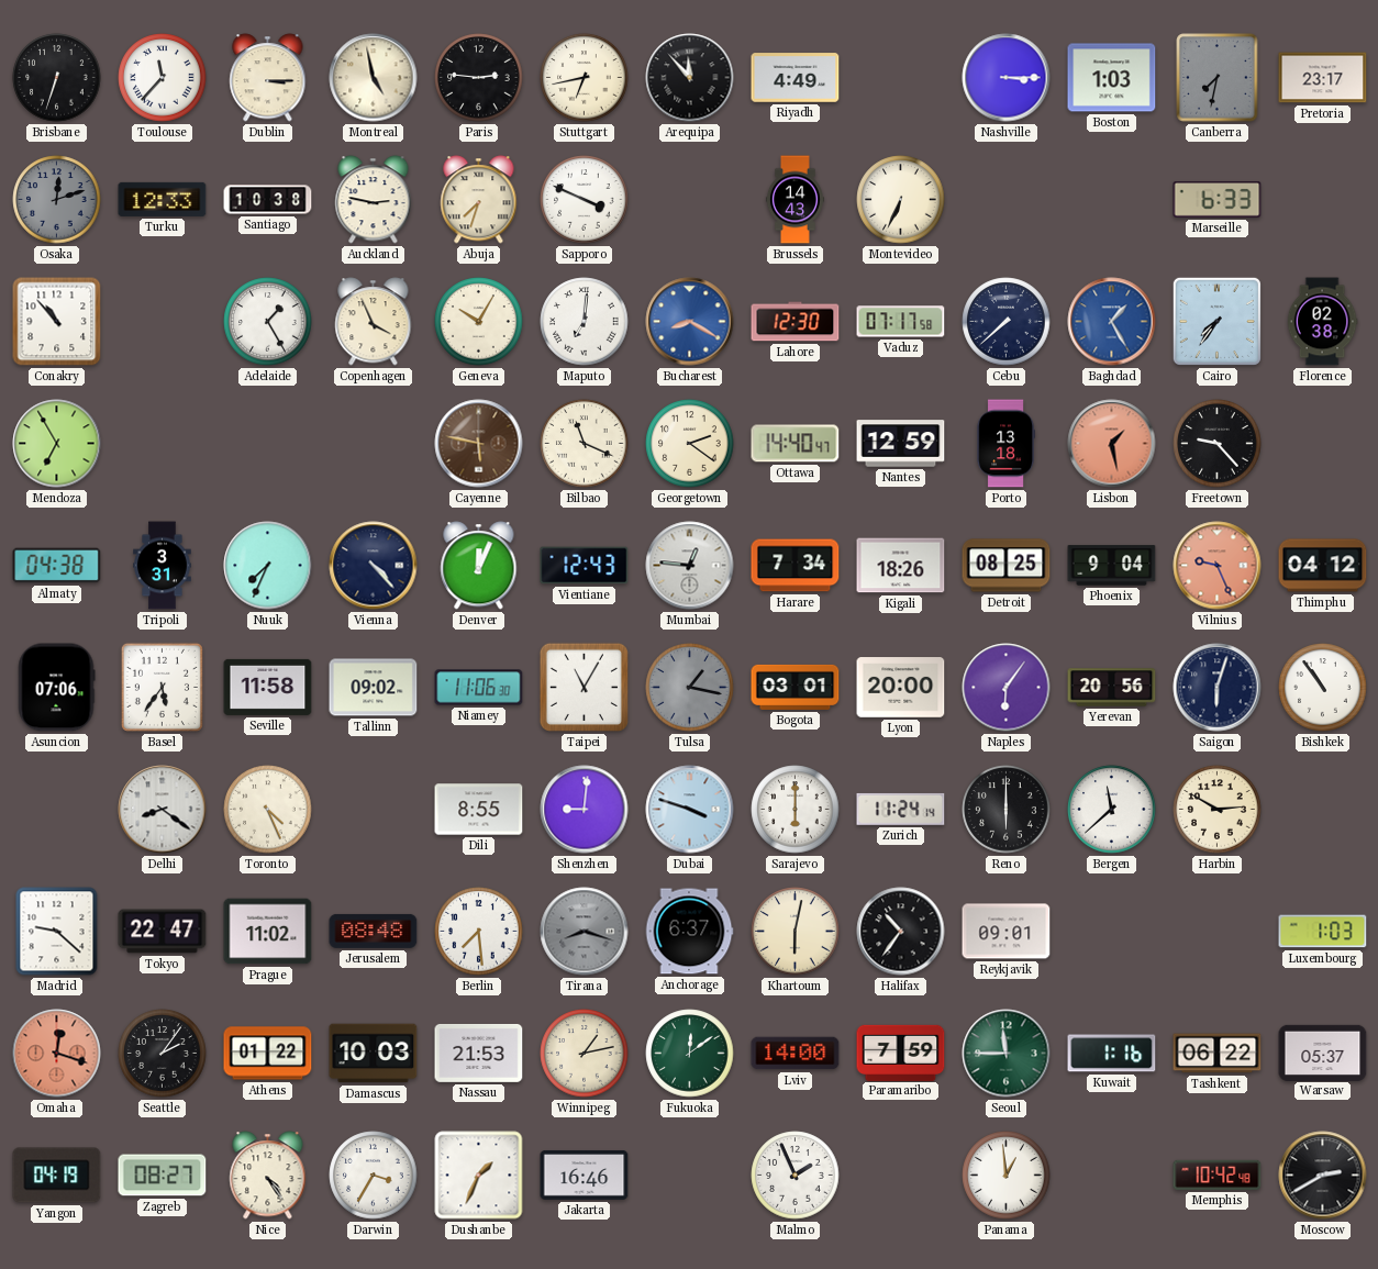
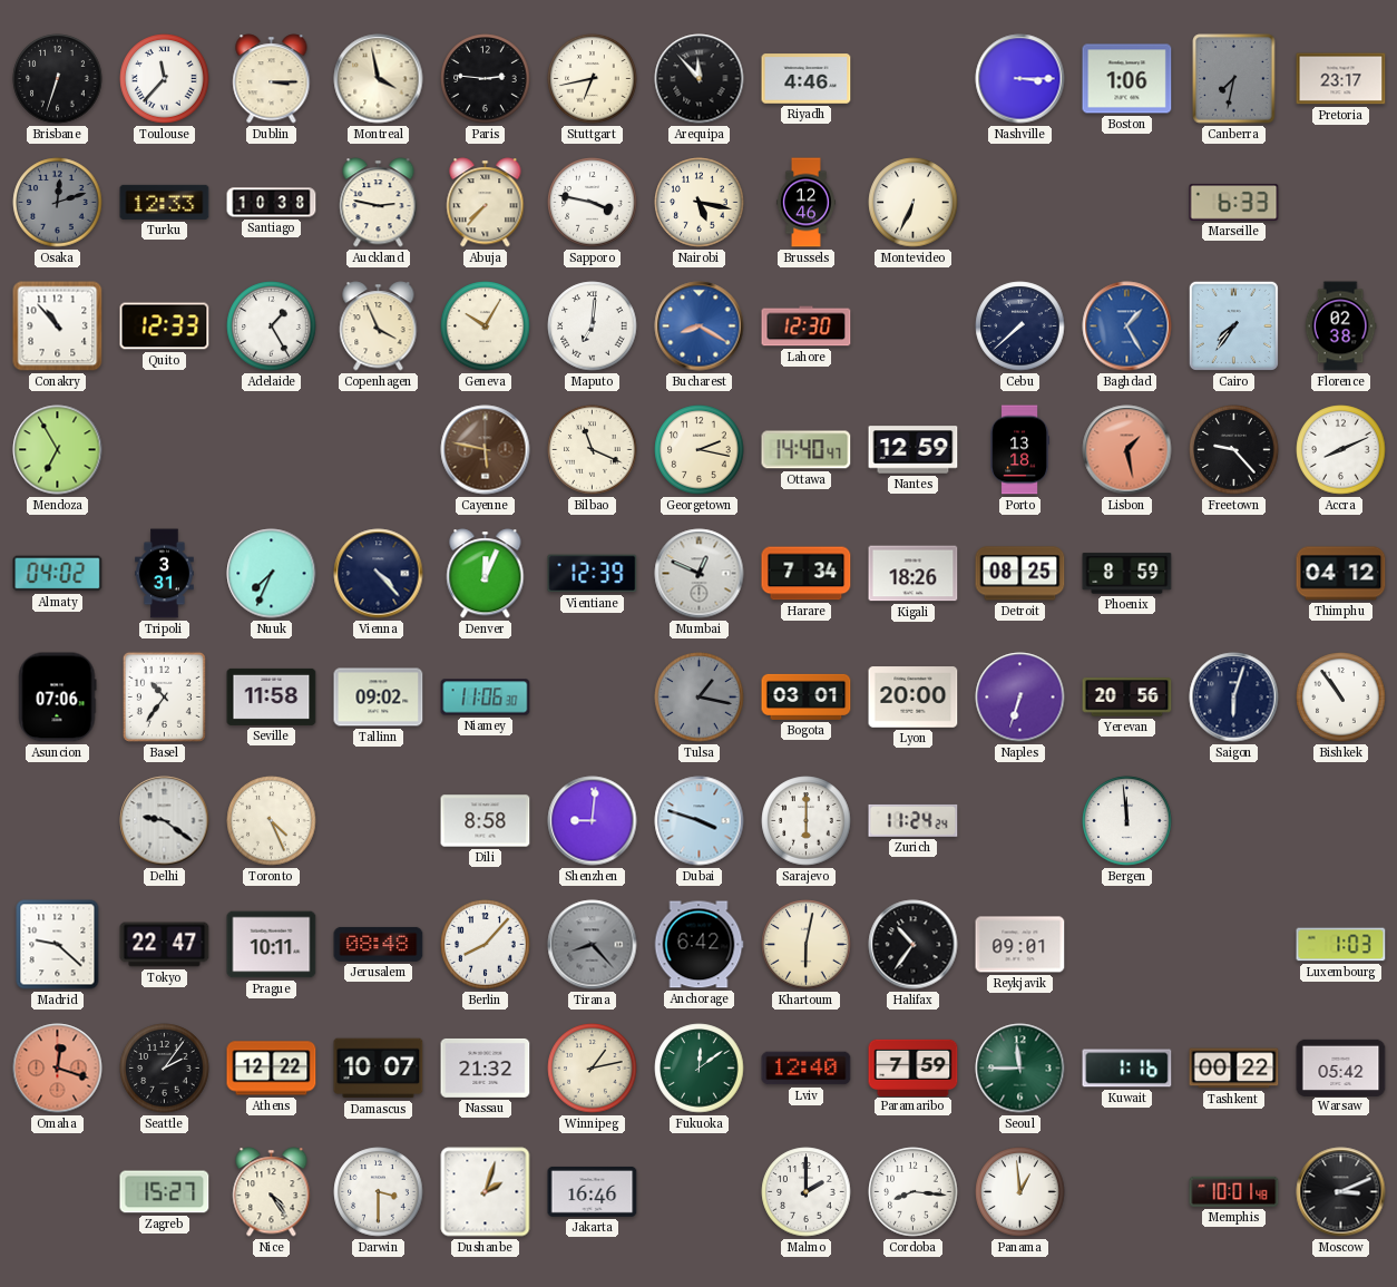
Montreal: 4:58 -> 3:58
Riyadh: 4:49 -> 4:46
Boston: 1:03 -> 1:06
Abuja: 7:33 -> 7:37
Sapporo: 3:49 -> 3:47
Nairobi: none -> 5:17
Brussels: 14:43 -> 12:46
Quito: none -> 12:33
Vaduz: 07:17 -> none
Georgetown: 2:21 -> 2:17
Accra: none -> 8:11
Almaty: 04:38 -> 04:02
Vientiane: 12:43 -> 12:39
Mumbai: 12:46 -> 12:49
Phoenix: 9:04 -> 8:59
Vilnius: 9:26 -> none
Basel: 5:36 -> 10:36
Taipei: 11:05 -> none
Naples: 6:06 -> 6:33
Delhi: 8:21 -> 9:21
Dili: 8:55 -> 8:58
Zurich: 11:24:14 -> 11:24:24
Reno: 6:00 -> none
Bergen: 11:38 -> 11:59
Harbin: 2:50 -> none
Prague: 11:02 -> 10:11
Berlin: 7:29 -> 8:07
Tirana: 8:18 -> 8:23
Anchorage: 6:37 -> 6:42
Athens: 01:22 -> 12:22
Damascus: 10:03 -> 10:07
Nassau: 21:53 -> 21:32
Lviv: 14:00 -> 12:40
Tashkent: 06:22 -> 00:22
Warsaw: 05:37 -> 05:42
Yangon: 04:19 -> none
Zagreb: 08:27 -> 15:27
Darwin: 3:35 -> 3:30
Dushanbe: 1:34 -> 2:03
Malmo: 1:56 -> 2:00
Cordoba: none -> 8:16
Memphis: 10:42 -> 10:01
Moscow: 2:40 -> 3:11
